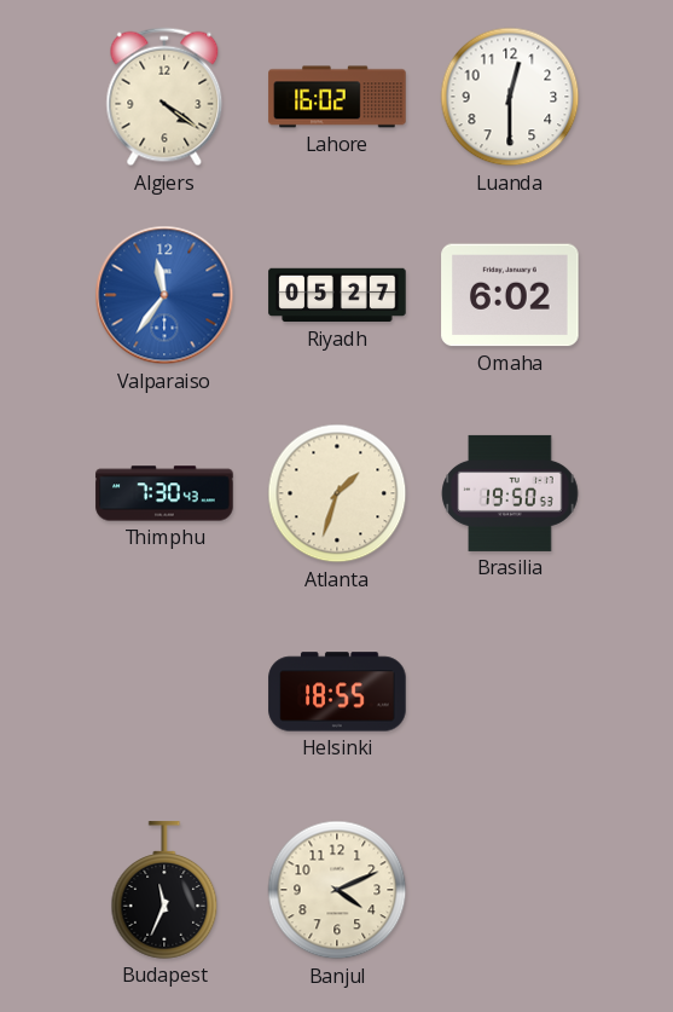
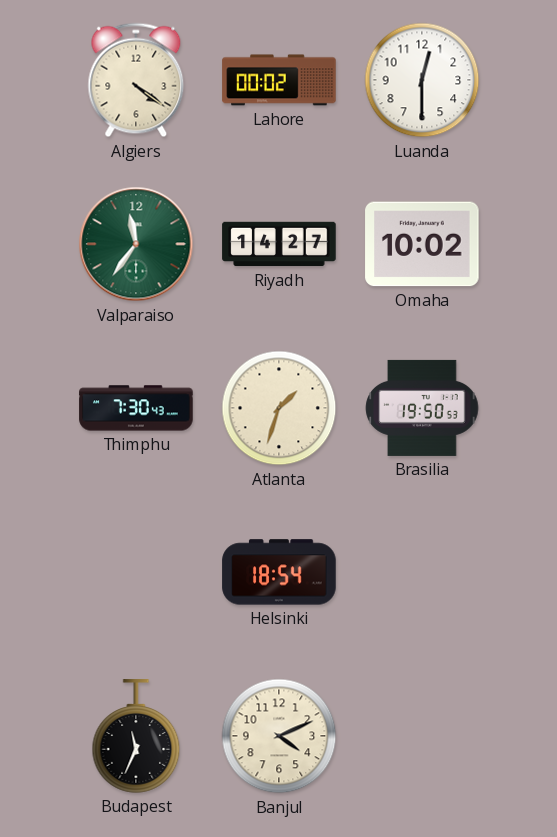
Lahore: 16:02 -> 00:02
Valparaiso dial: blue -> green
Riyadh: 05:27 -> 14:27
Omaha: 6:02 -> 10:02
Helsinki: 18:55 -> 18:54
